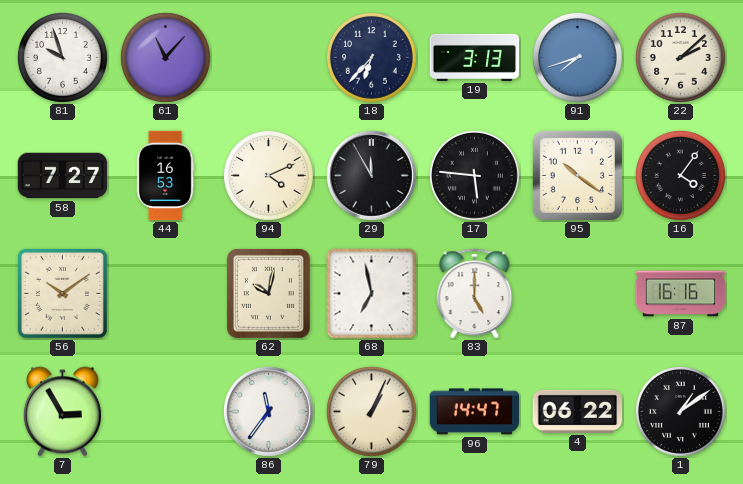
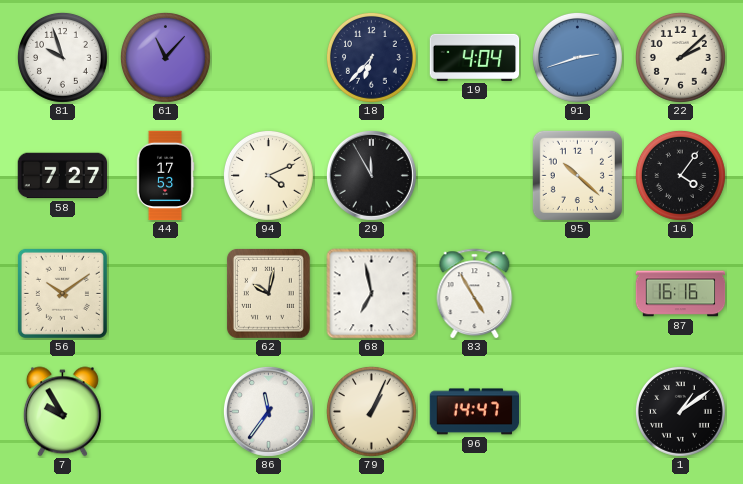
19: 3:13 -> 4:04
91: 7:42 -> 2:42
44: 16:53 -> 17:53
17: 5:46 -> none
95: 10:21 -> 10:22
83: 5:00 -> 4:55
7: 2:55 -> 9:55
4: 06:22 -> none
